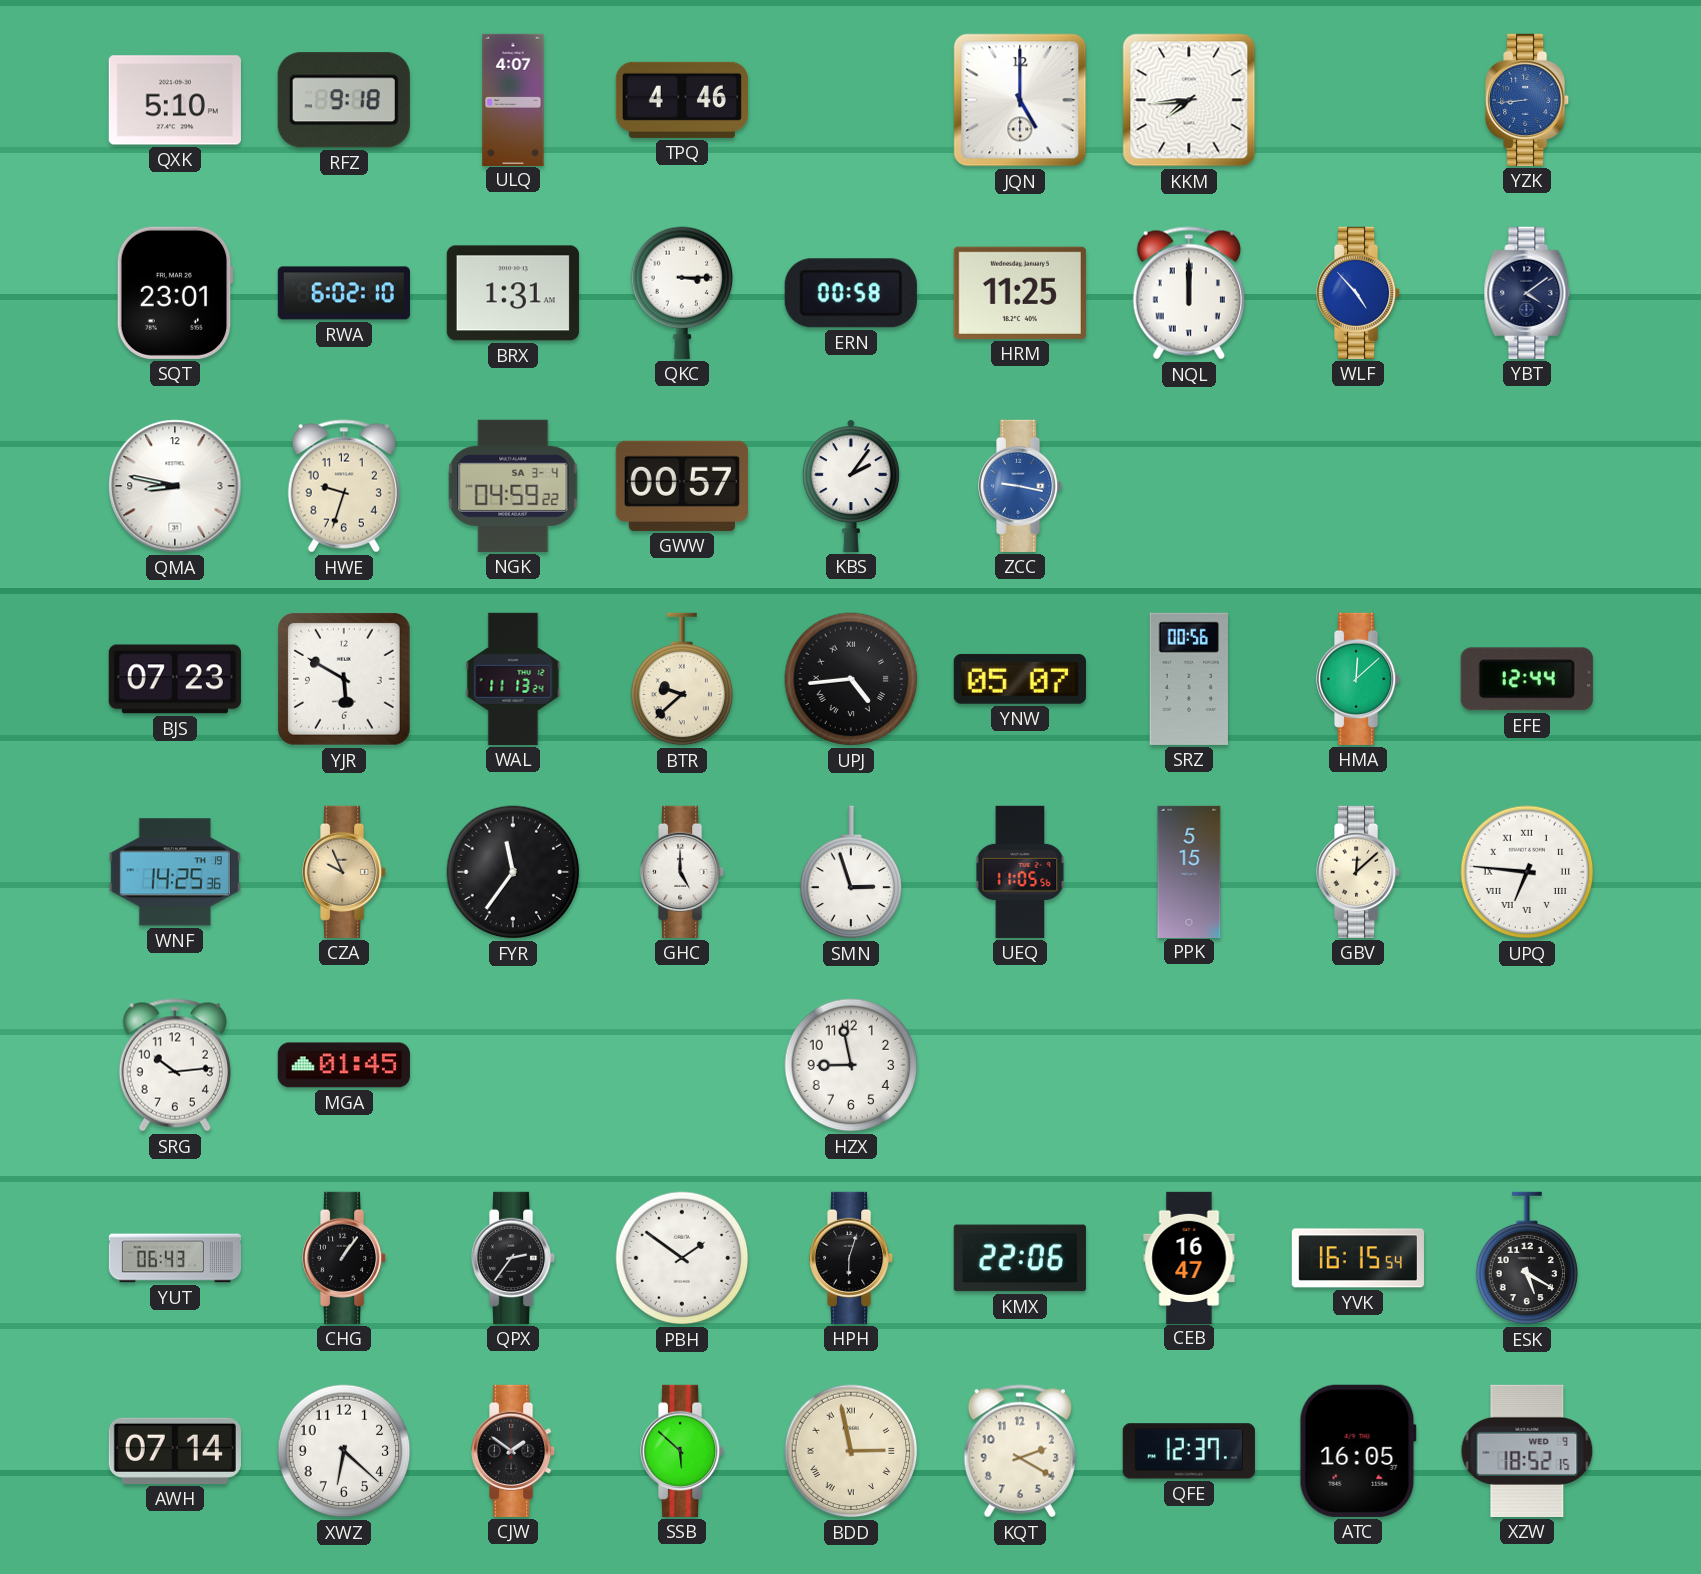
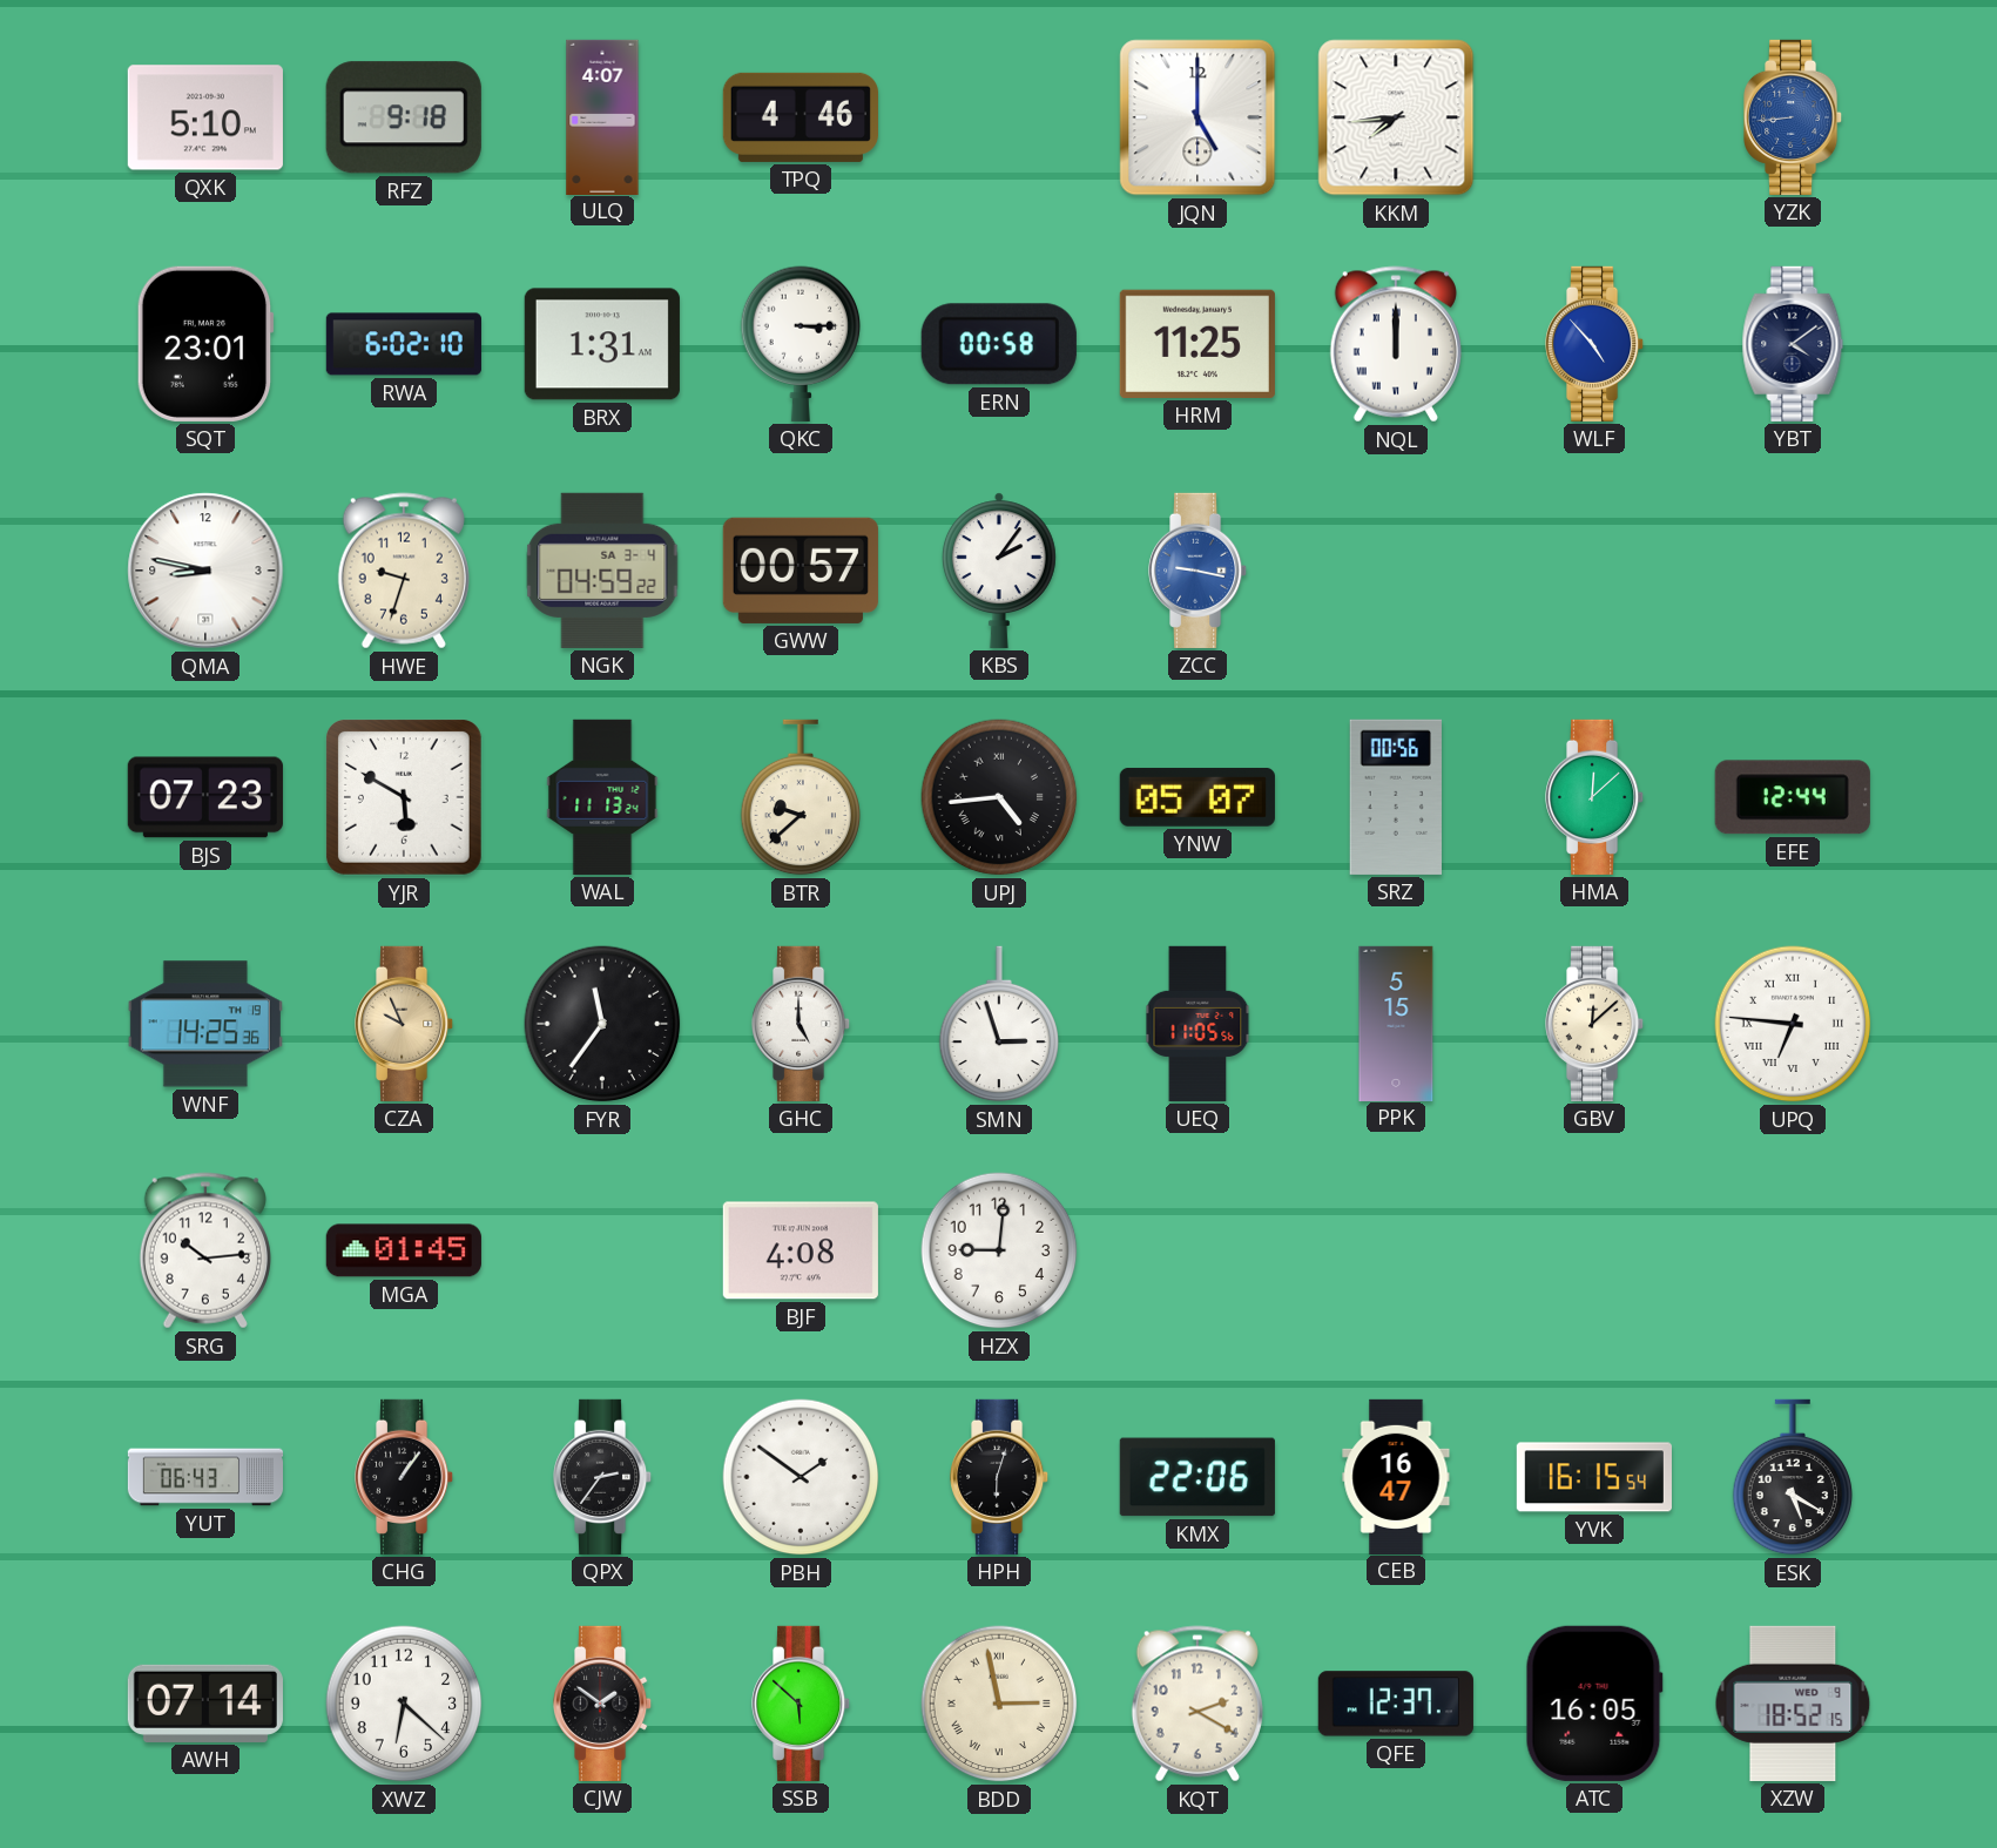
BJF: none -> 4:08
HZX: 8:58 -> 9:01
